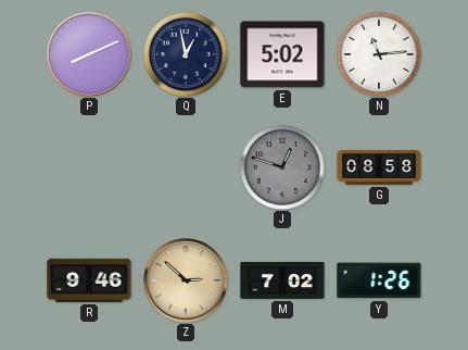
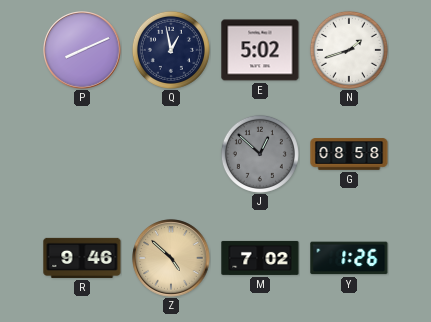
N: 11:14 -> 1:42
J: 12:48 -> 12:52
Z: 2:52 -> 4:52
